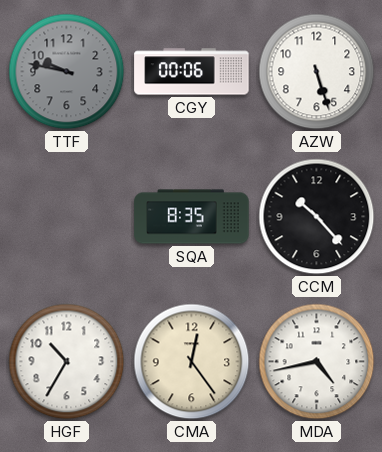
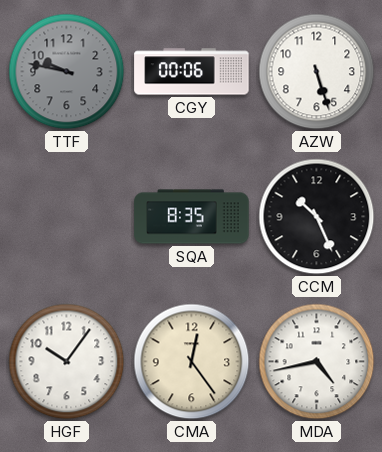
CCM: 10:23 -> 10:26
HGF: 10:35 -> 10:06
